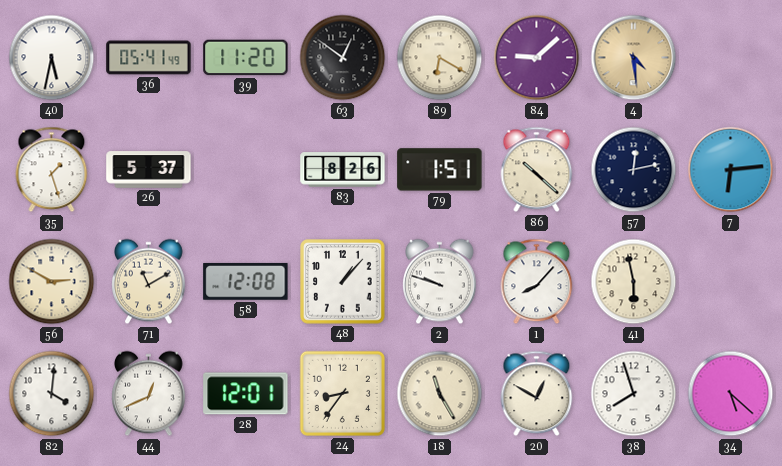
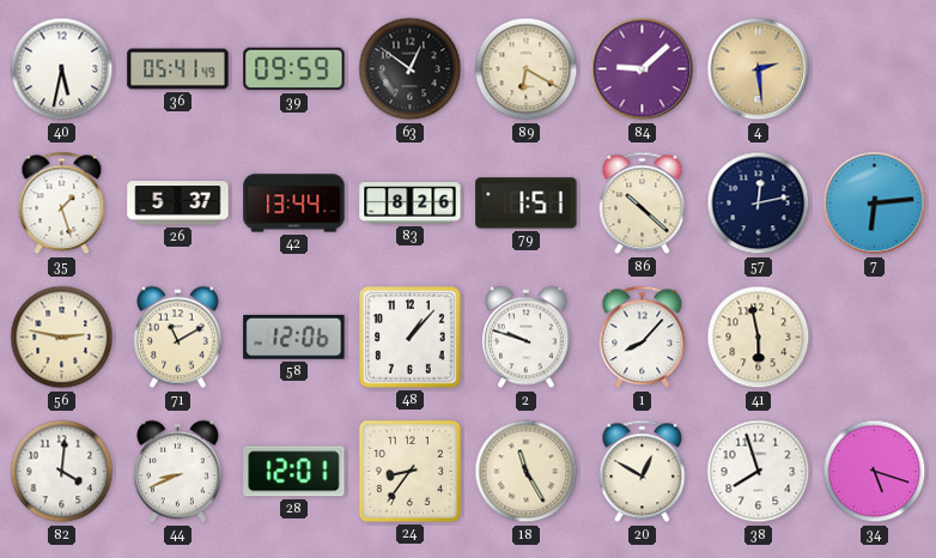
39: 11:20 -> 09:59
4: 4:29 -> 2:29
42: none -> 13:44
56: 2:50 -> 2:47
58: 12:08 -> 12:06
44: 12:41 -> 8:41
34: 5:22 -> 5:18
